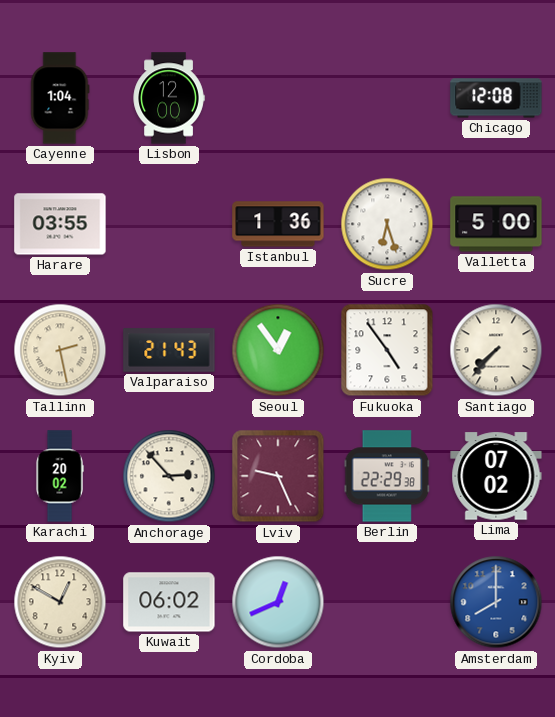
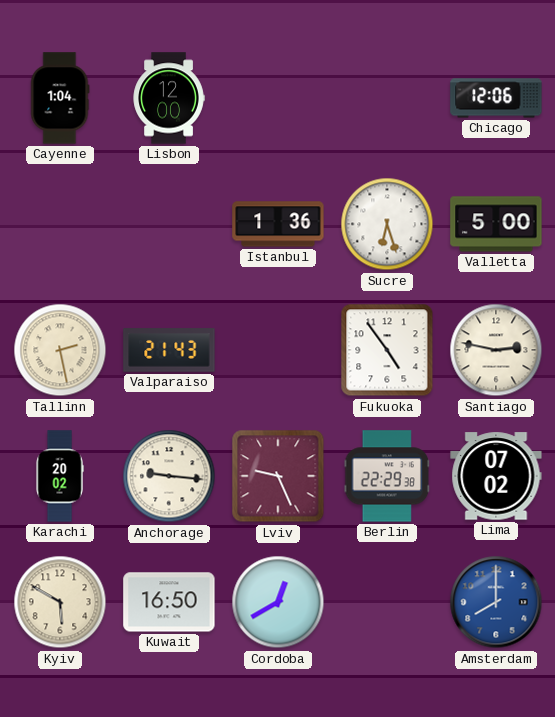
Chicago: 12:08 -> 12:06
Harare: 03:55 -> none
Seoul: 12:54 -> none
Santiago: 7:37 -> 2:47
Anchorage: 2:53 -> 9:16
Kyiv: 12:50 -> 5:50
Kuwait: 06:02 -> 16:50
Cordoba: 12:41 -> 12:40
